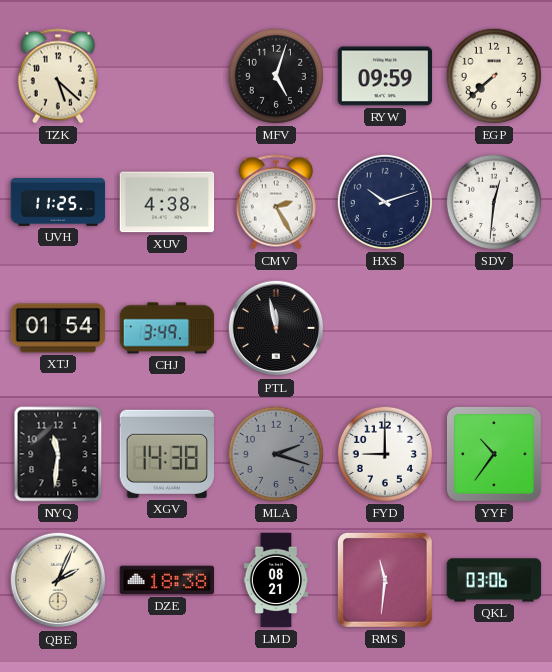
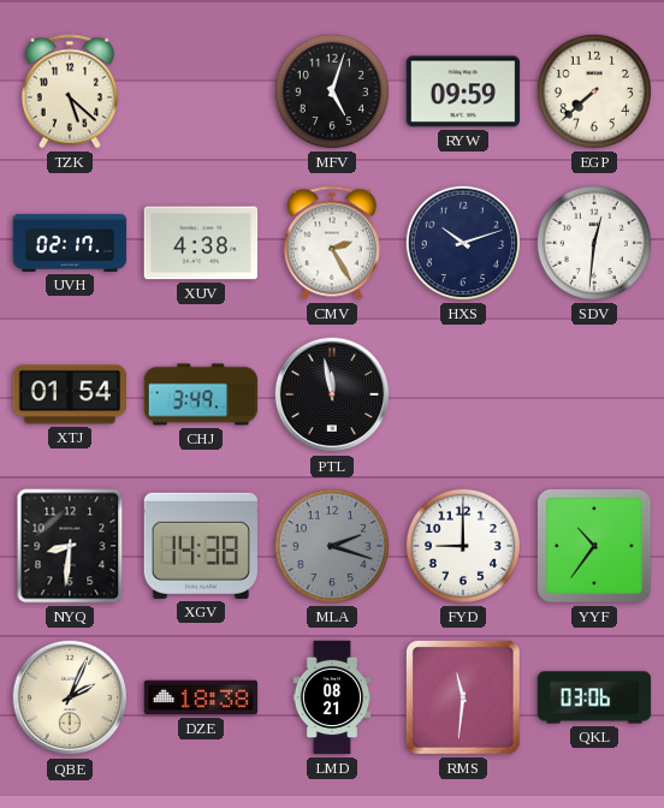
UVH: 11:25 -> 02:17
NYQ: 11:31 -> 8:31
